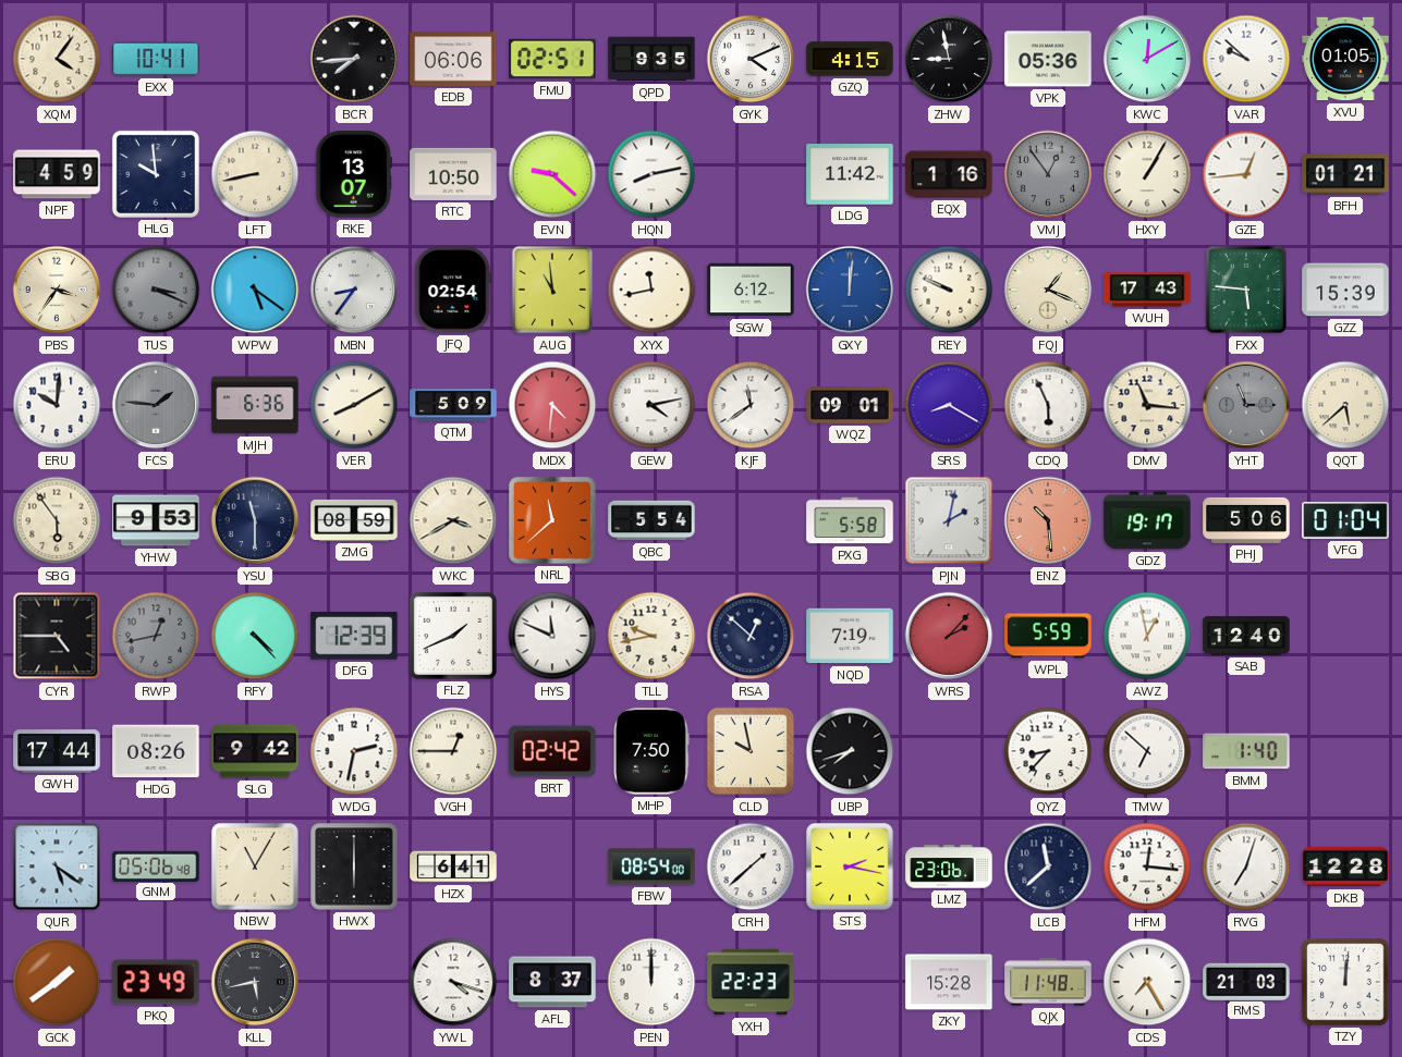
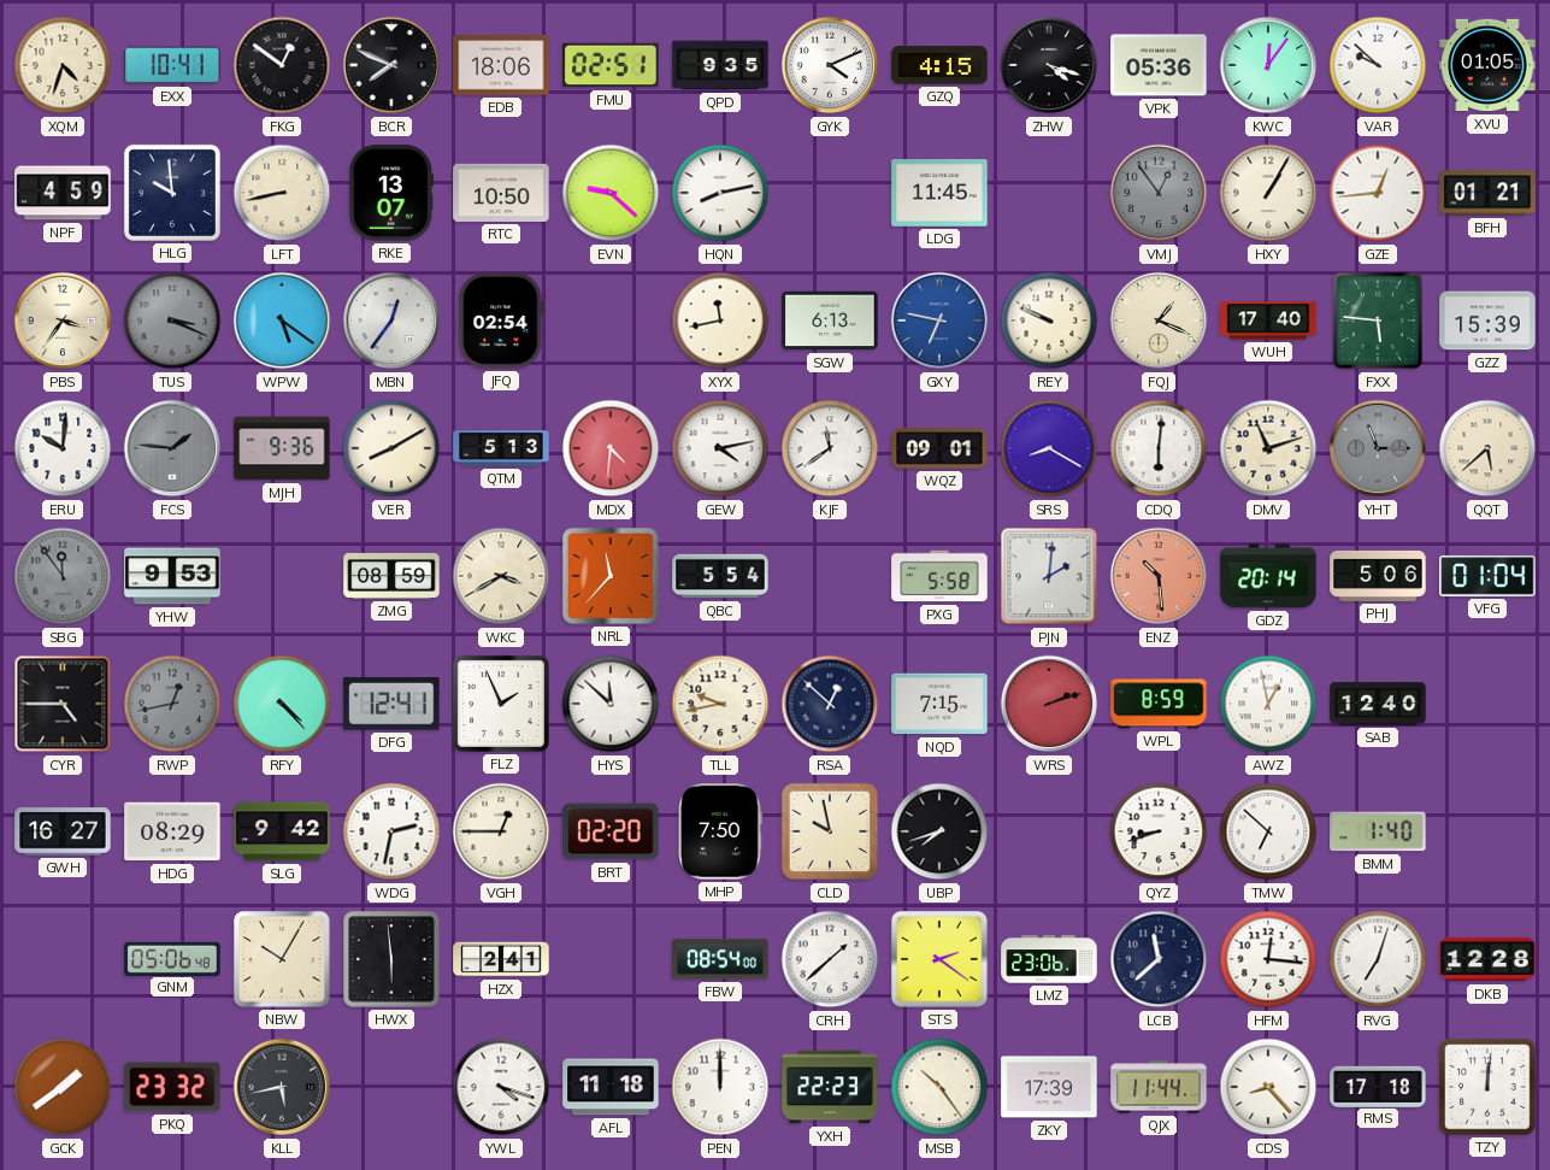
XQM: 4:06 -> 4:33
FKG: none -> 12:51
BCR: 7:44 -> 7:49
EDB: 06:06 -> 18:06
ZHW: 8:58 -> 4:18
KWC: 12:10 -> 12:06
LDG: 11:42 -> 11:45
EQX: 1:16 -> none
MBN: 8:36 -> 12:36
AUG: 10:59 -> none
SGW: 6:12 -> 6:13
GXY: 12:01 -> 6:47
WUH: 17:43 -> 17:40
MJH: 6:36 -> 9:36
QTM: 5:09 -> 5:13
CDQ: 5:56 -> 6:01
DMV: 11:16 -> 11:12
SBG: 5:54 -> 11:54
SBG dial: cream -> grey
YSU: 11:30 -> none
NRL: 11:38 -> 11:37
PJN: 2:02 -> 2:01
GDZ: 19:17 -> 20:14
DFG: 12:39 -> 12:41
FLZ: 1:41 -> 1:56
HYS: 11:49 -> 11:52
NQD: 7:19 -> 7:15
WRS: 2:07 -> 2:12
WPL: 5:59 -> 8:59
GWH: 17:44 -> 16:27
HDG: 08:26 -> 08:29
BRT: 02:42 -> 02:20
QYZ: 8:37 -> 8:42
QUR: 5:21 -> none
NBW: 11:05 -> 10:05
HWX: 6:00 -> 5:59
HZX: 6:41 -> 2:41
STS: 2:17 -> 2:21
PKQ: 23:49 -> 23:32
AFL: 8:37 -> 11:18
MSB: none -> 10:24
ZKY: 15:28 -> 17:39
QJX: 11:48 -> 11:44
CDS: 7:25 -> 8:23
RMS: 21:03 -> 17:18
